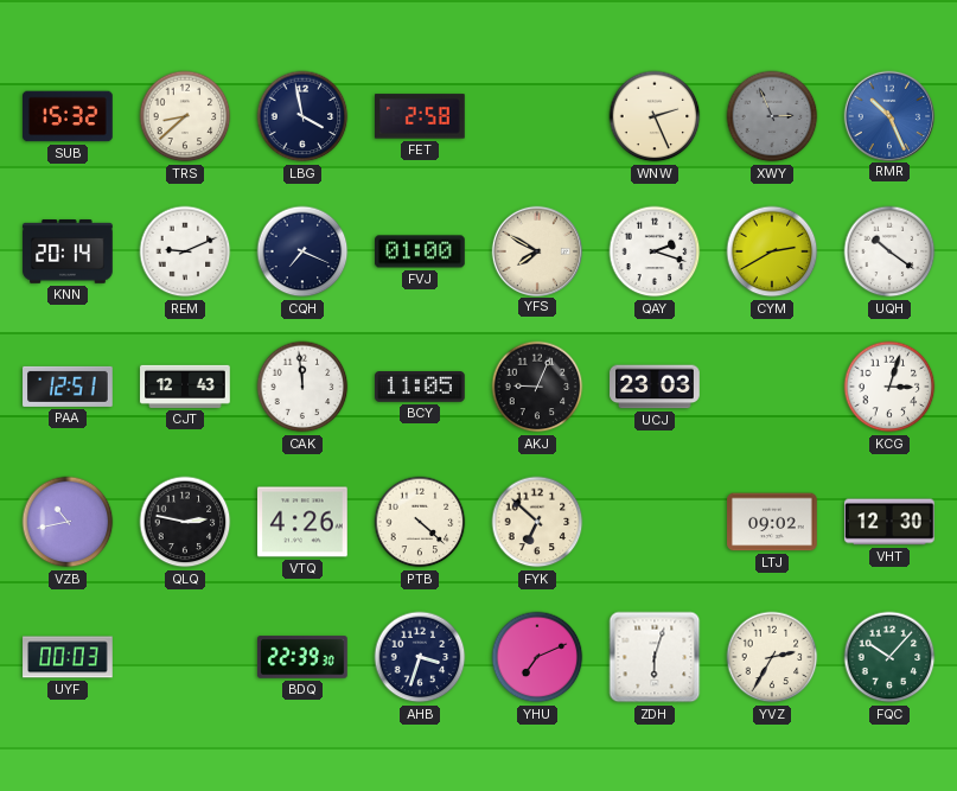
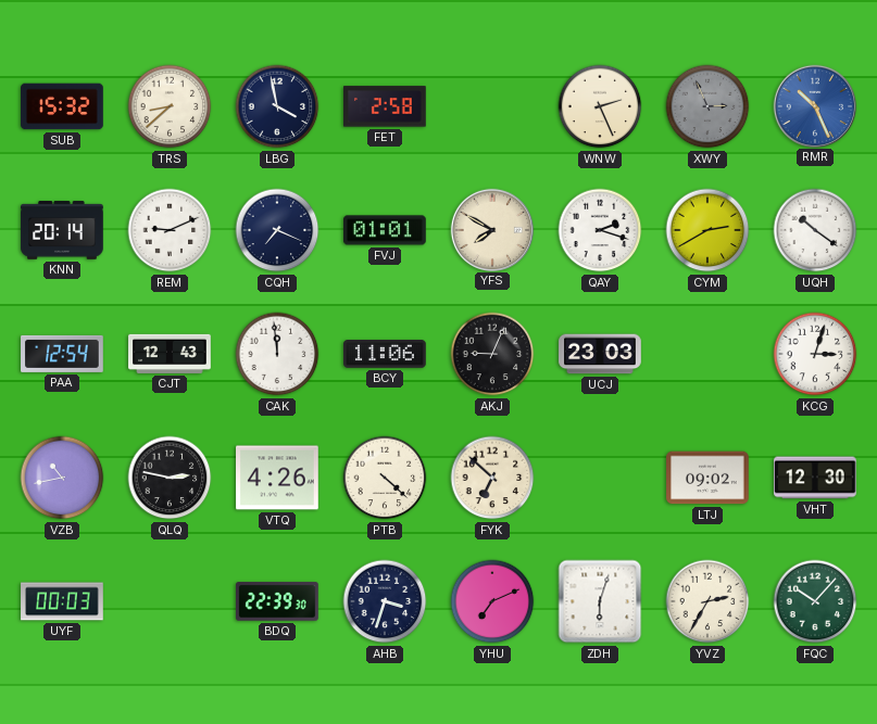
FVJ: 01:00 -> 01:01
PAA: 12:51 -> 12:54
BCY: 11:05 -> 11:06
